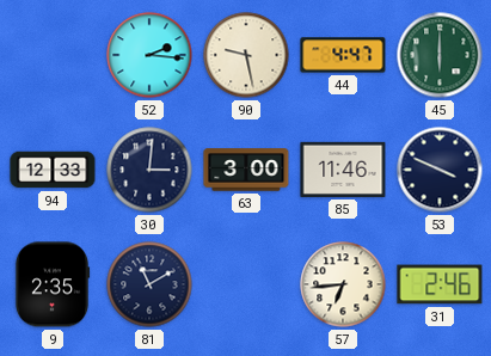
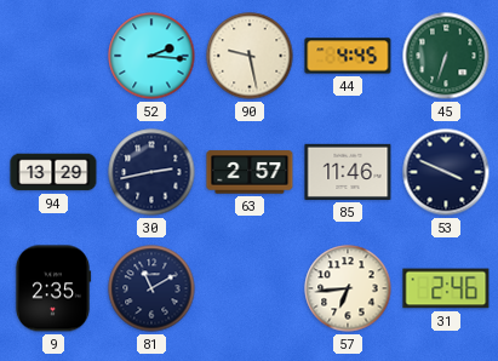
44: 4:47 -> 4:45
45: 6:00 -> 6:33
94: 12:33 -> 13:29
30: 3:01 -> 2:43
63: 3:00 -> 2:57
